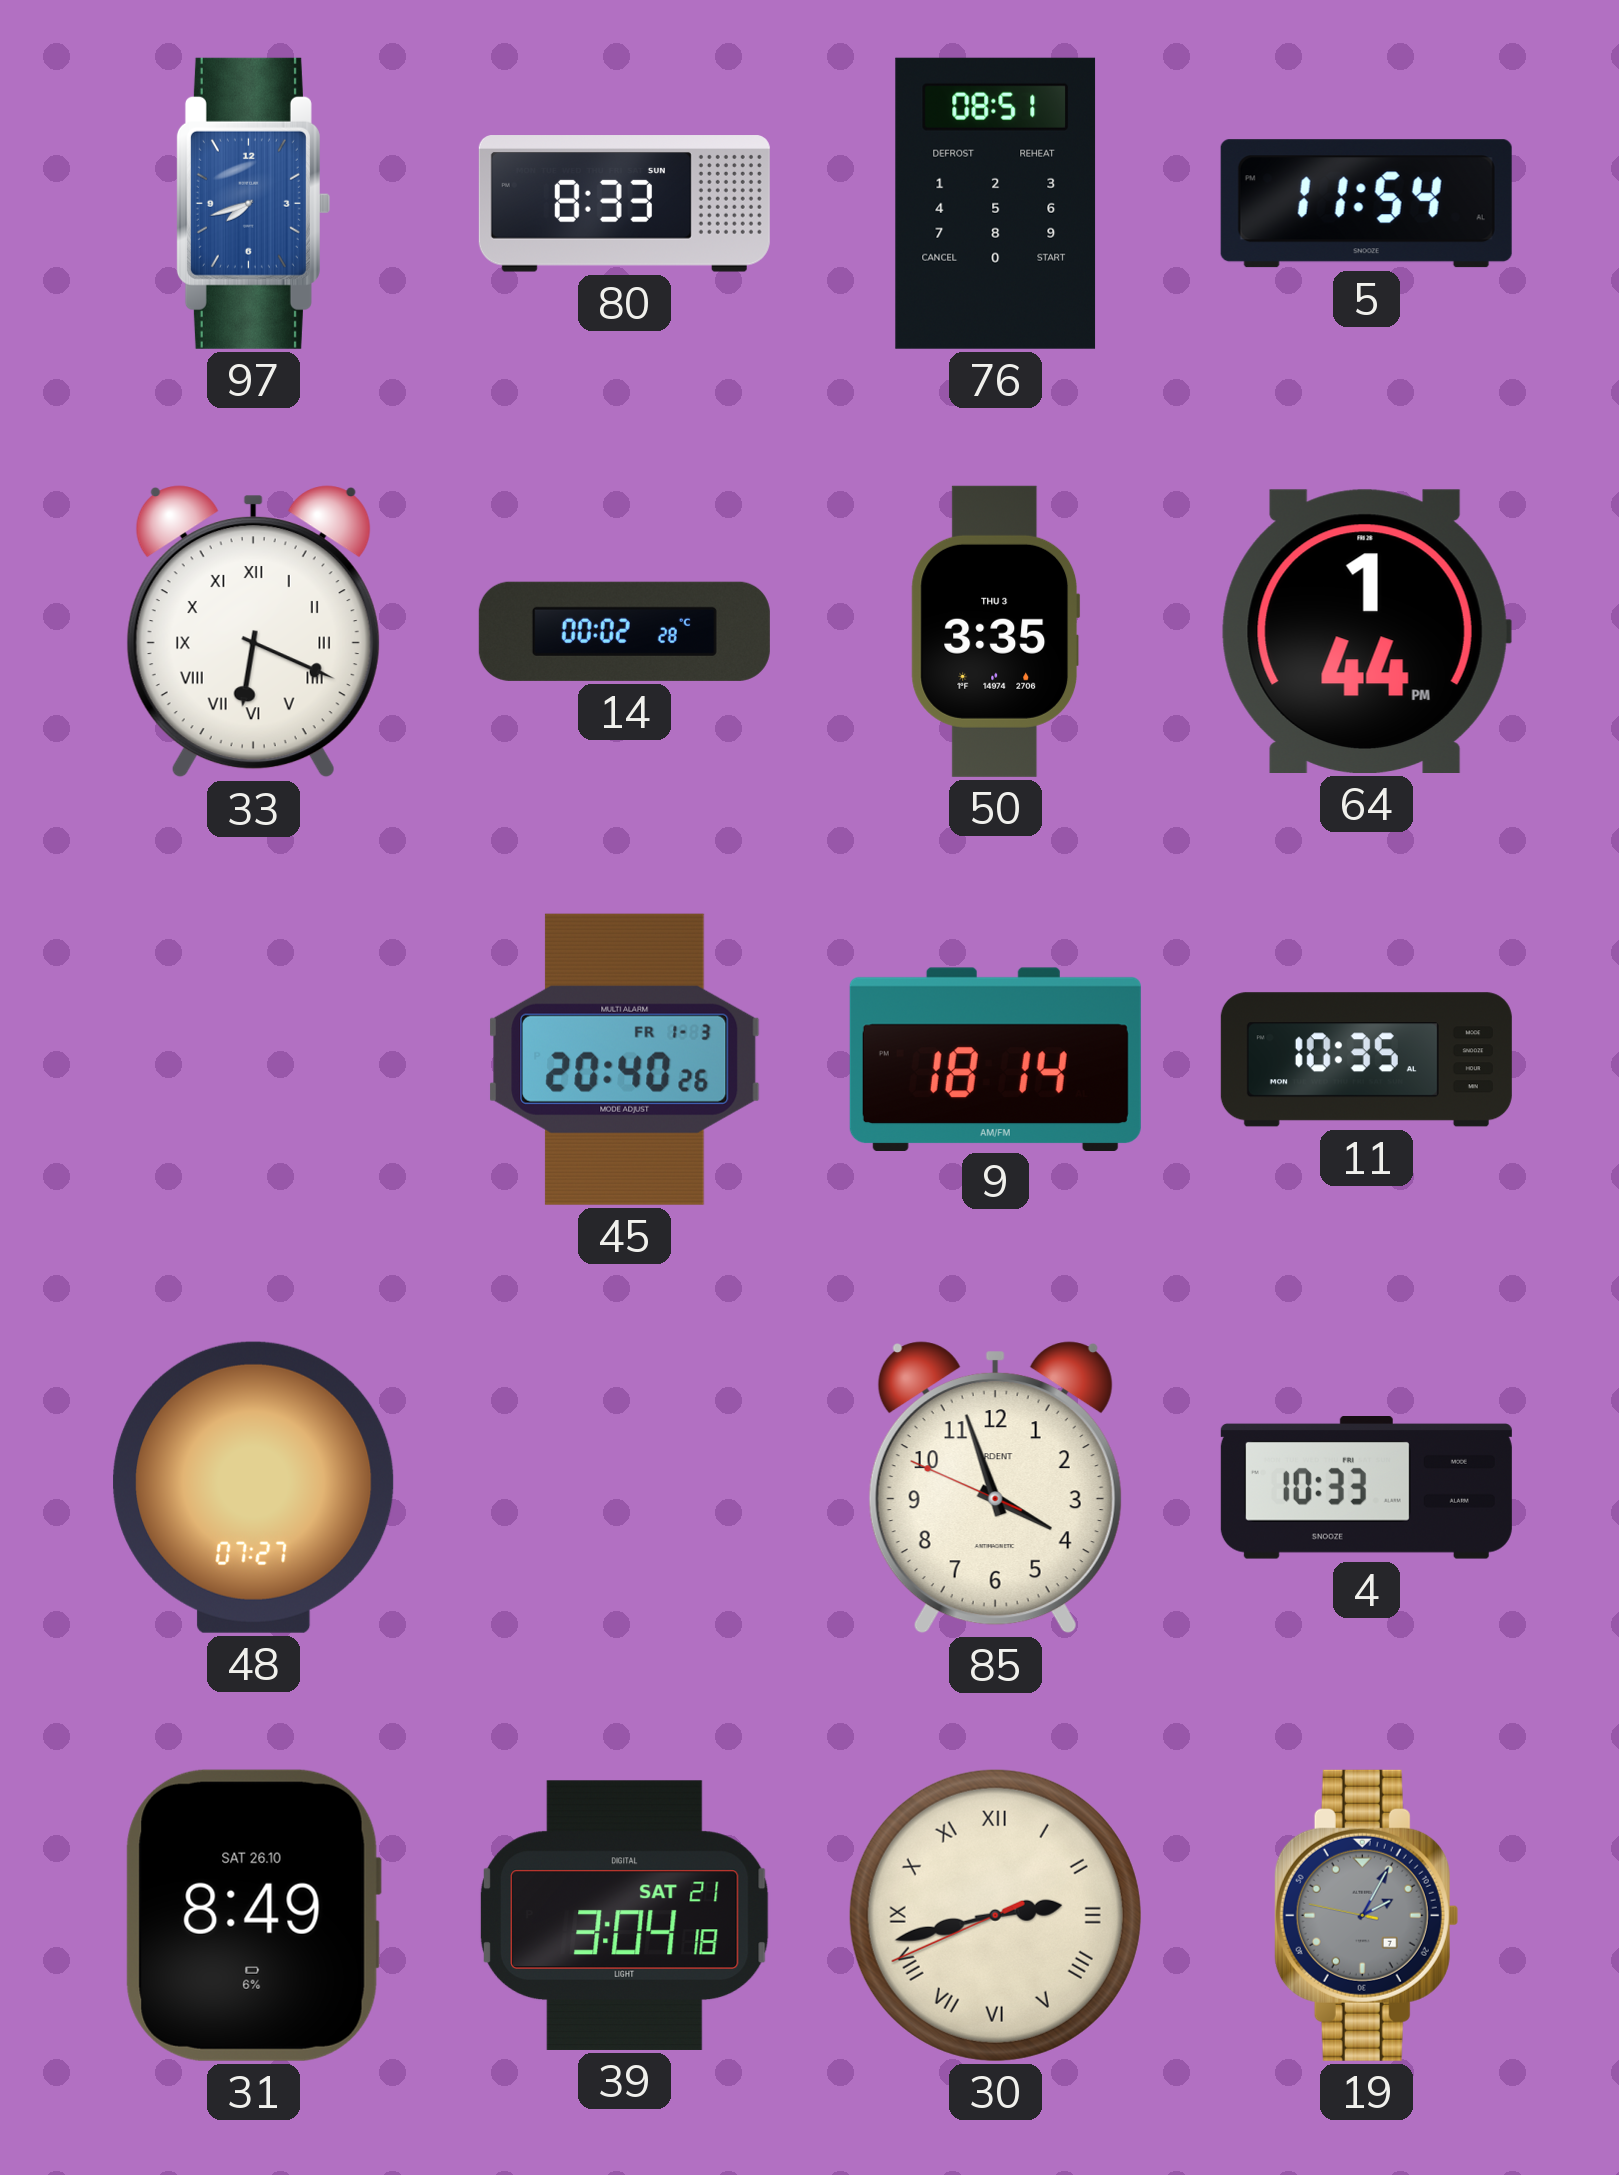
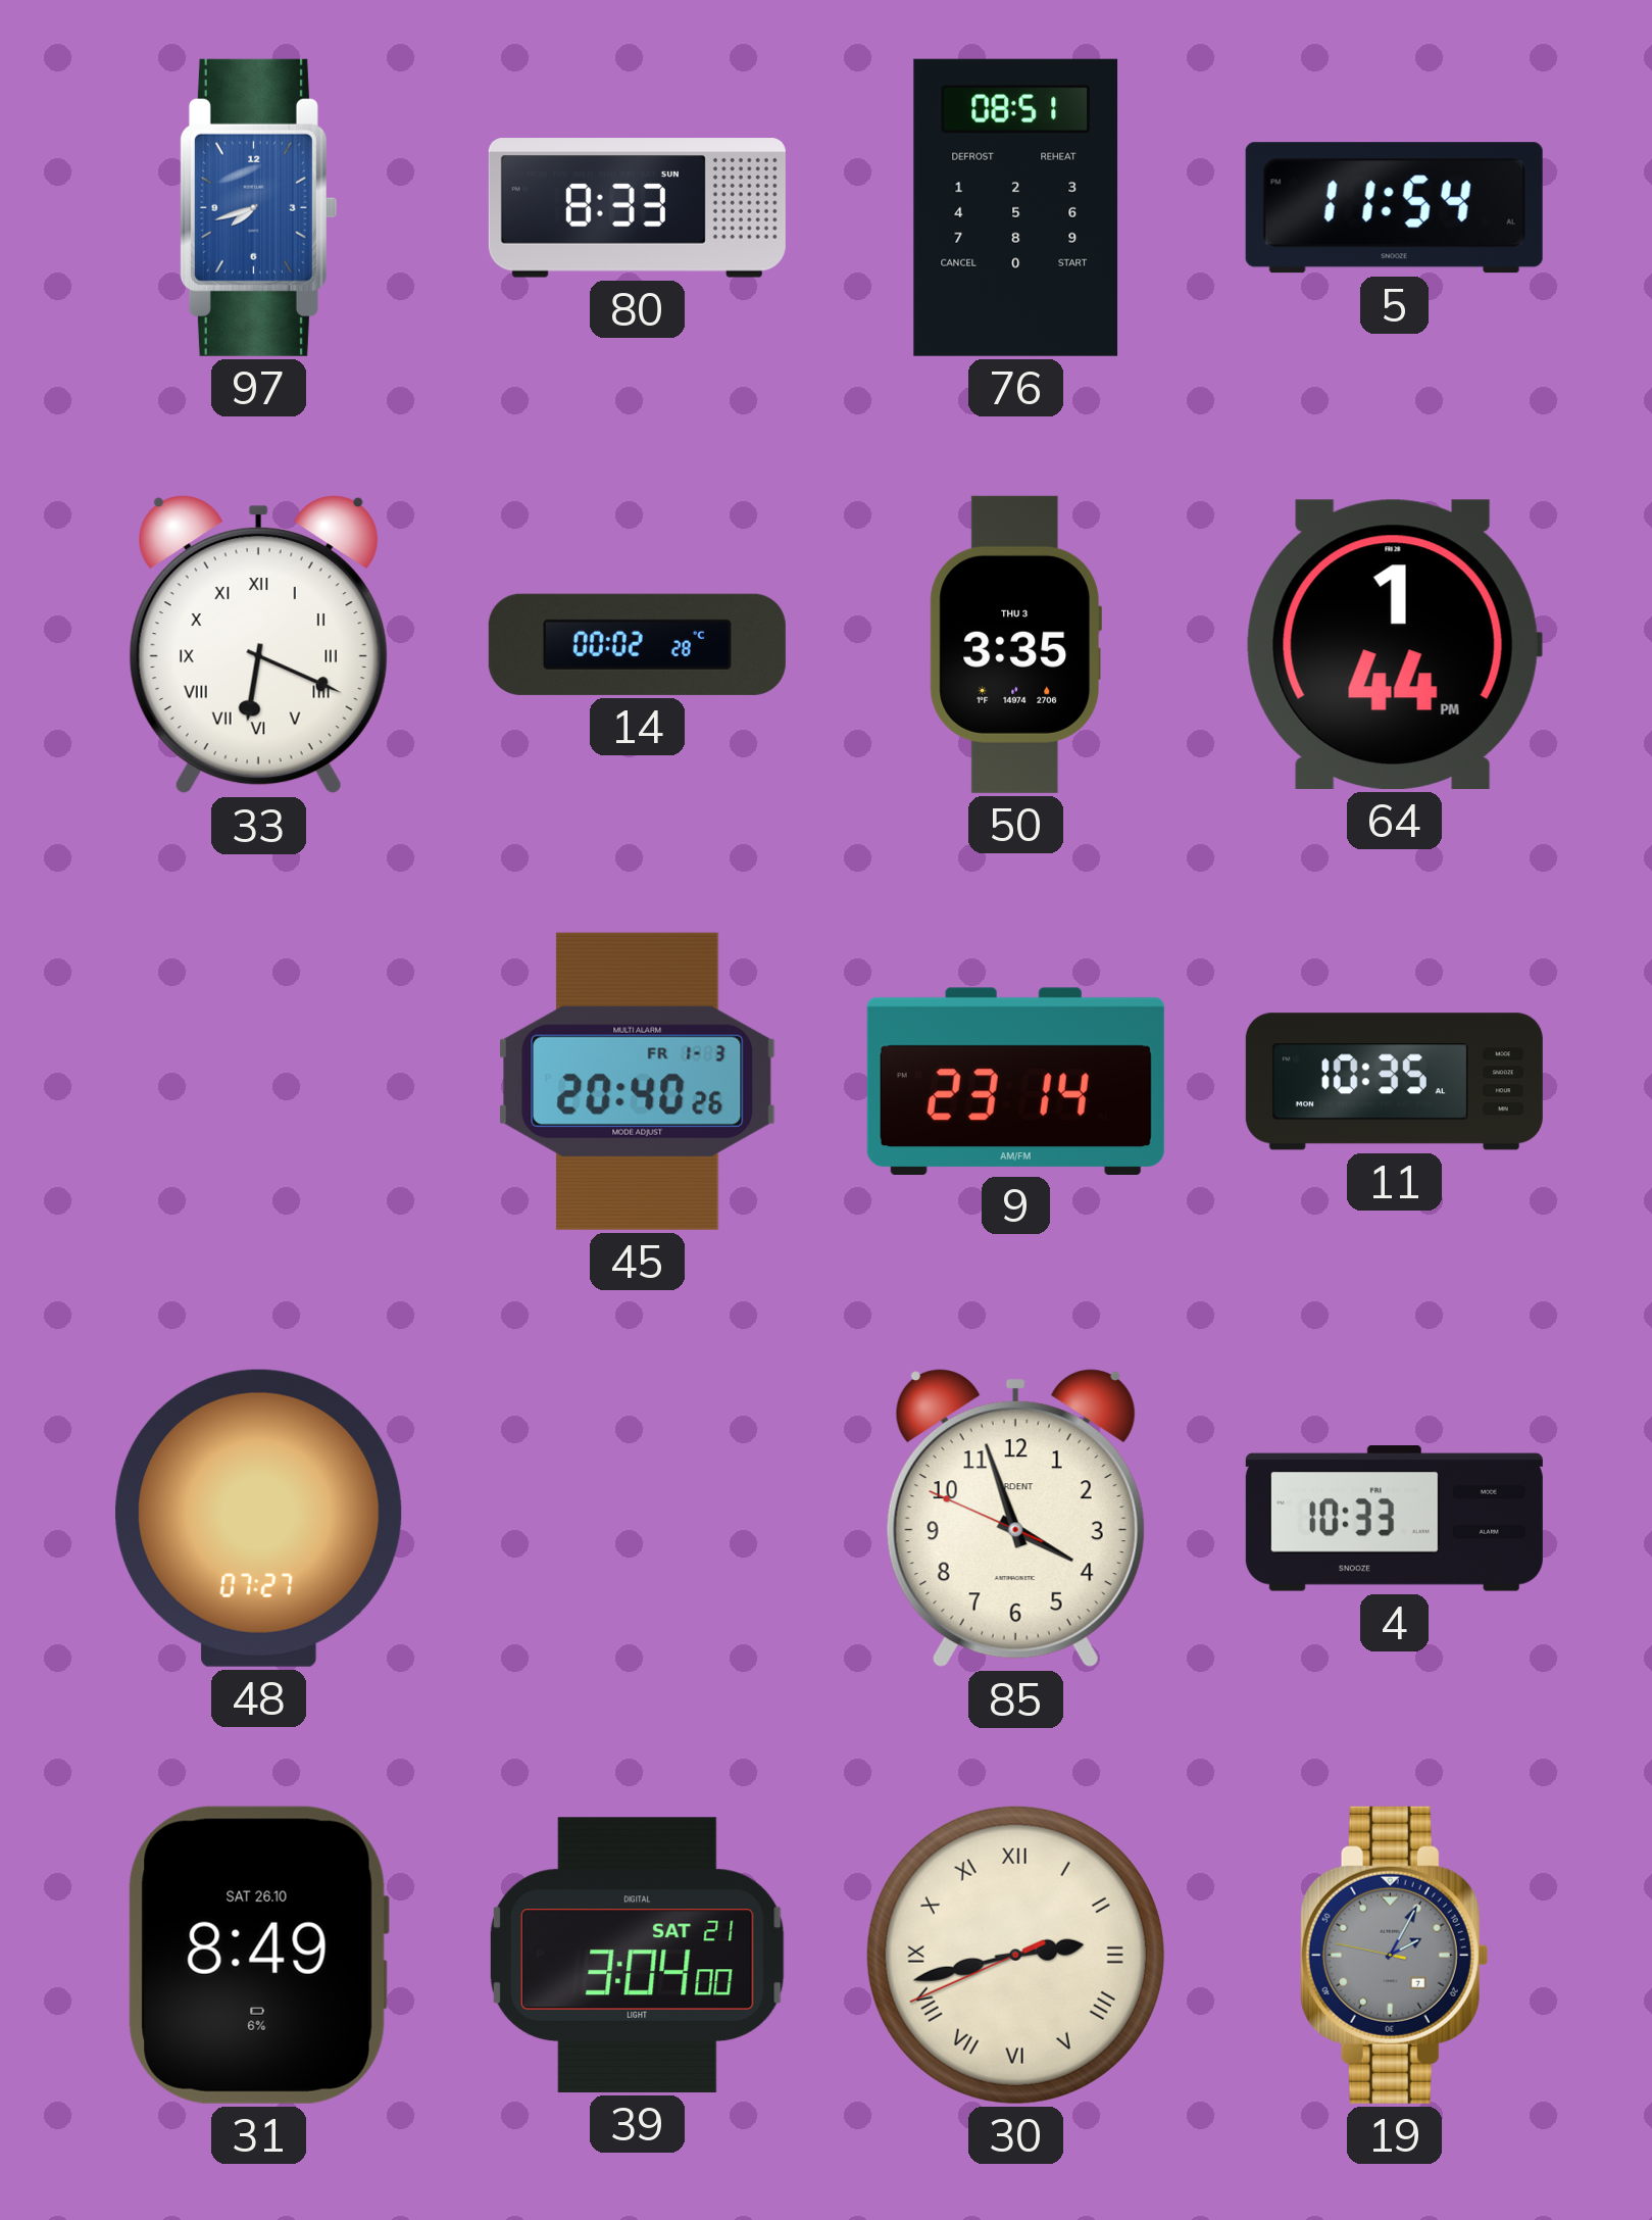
9: 18:14 -> 23:14
39: 3:04:18 -> 3:04:00
